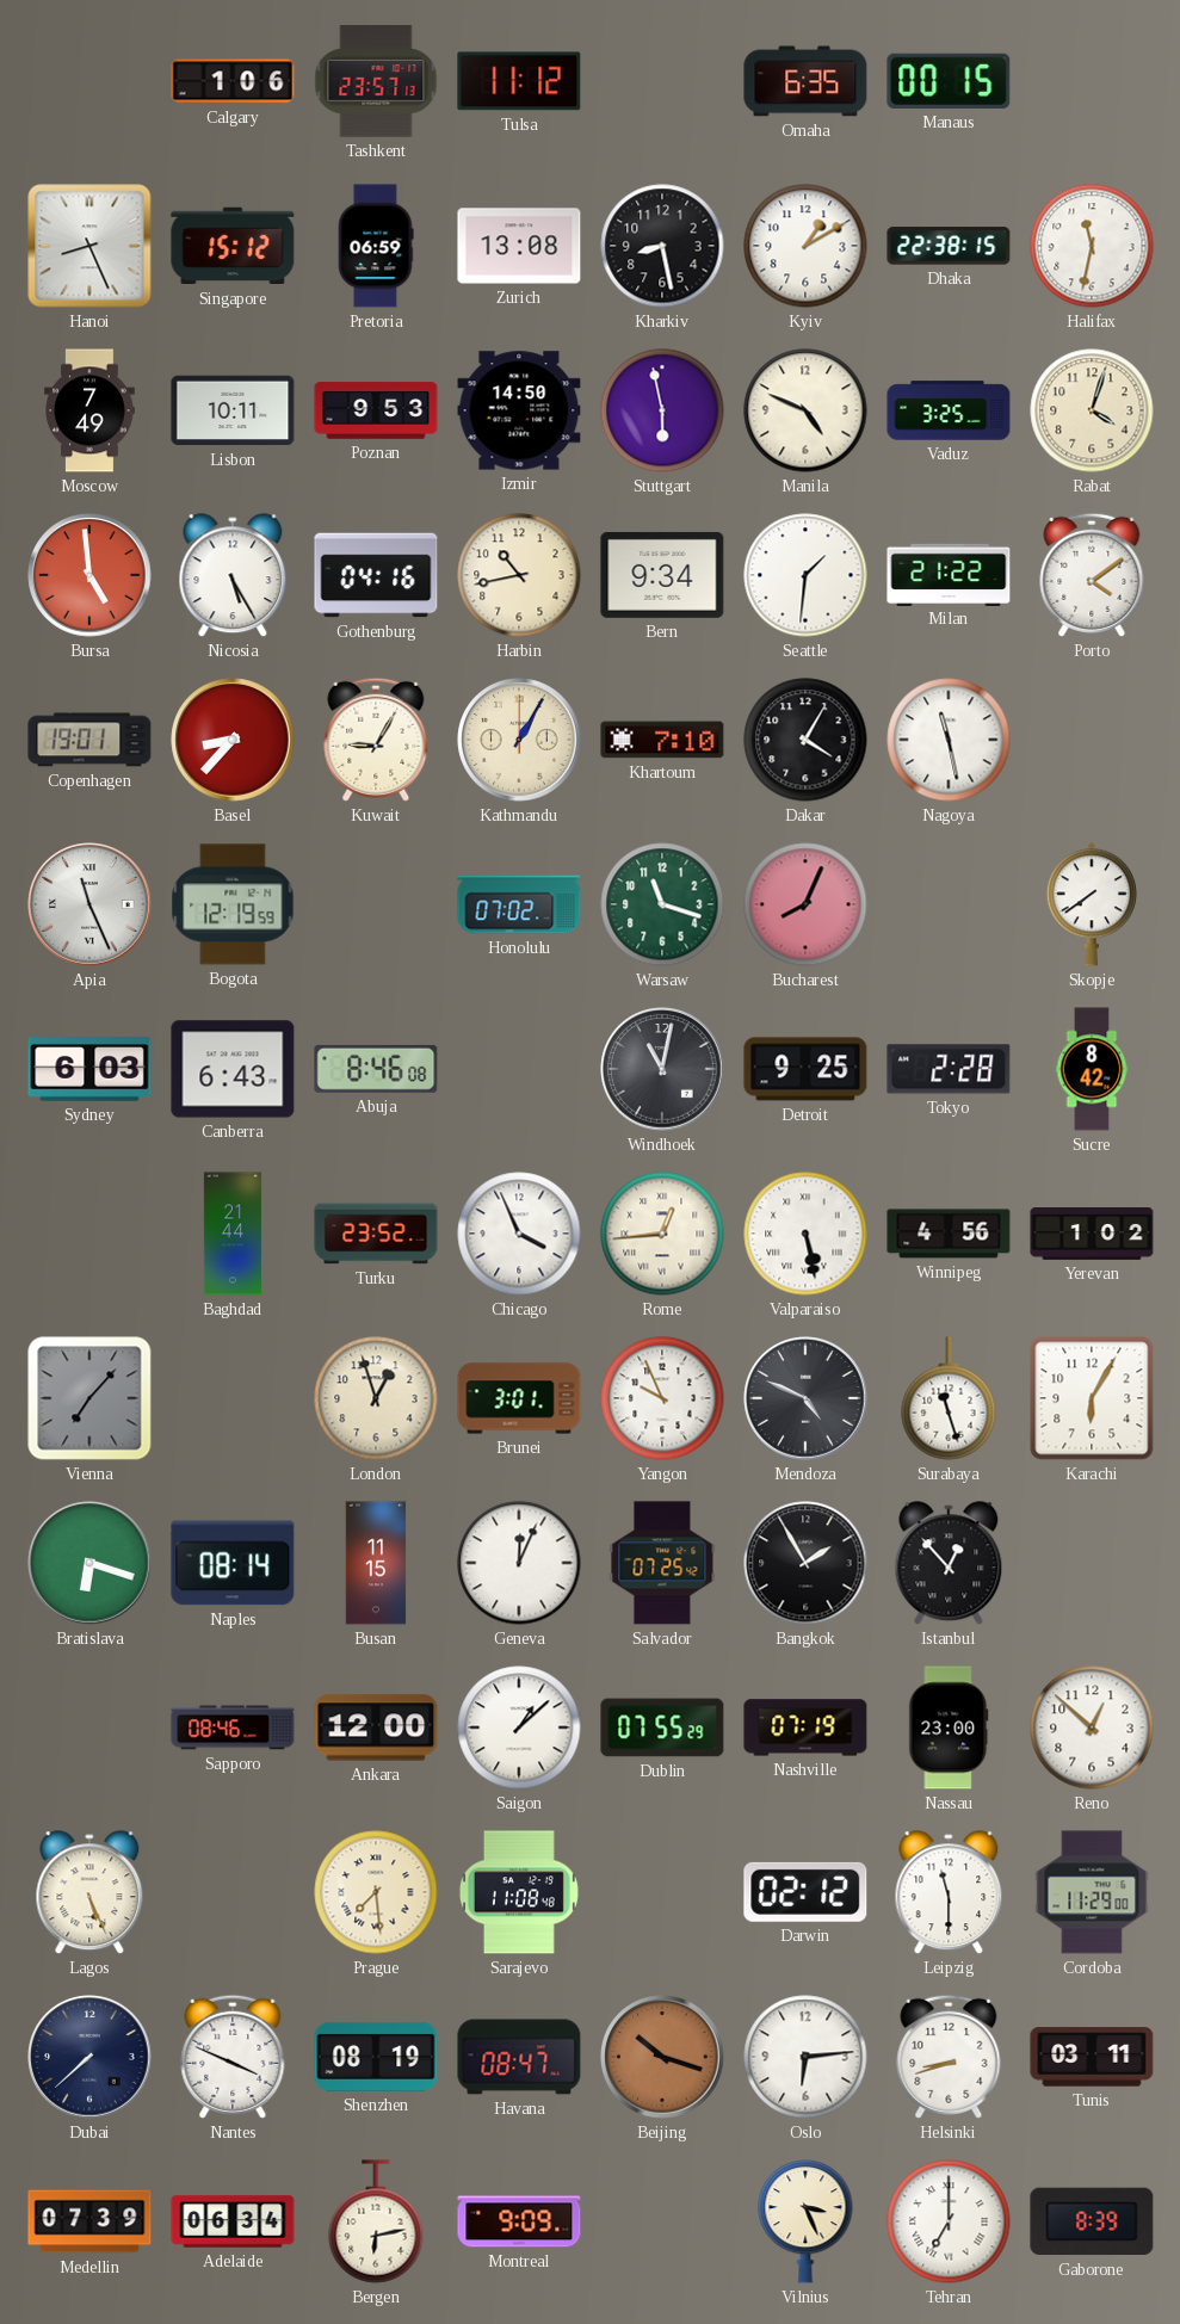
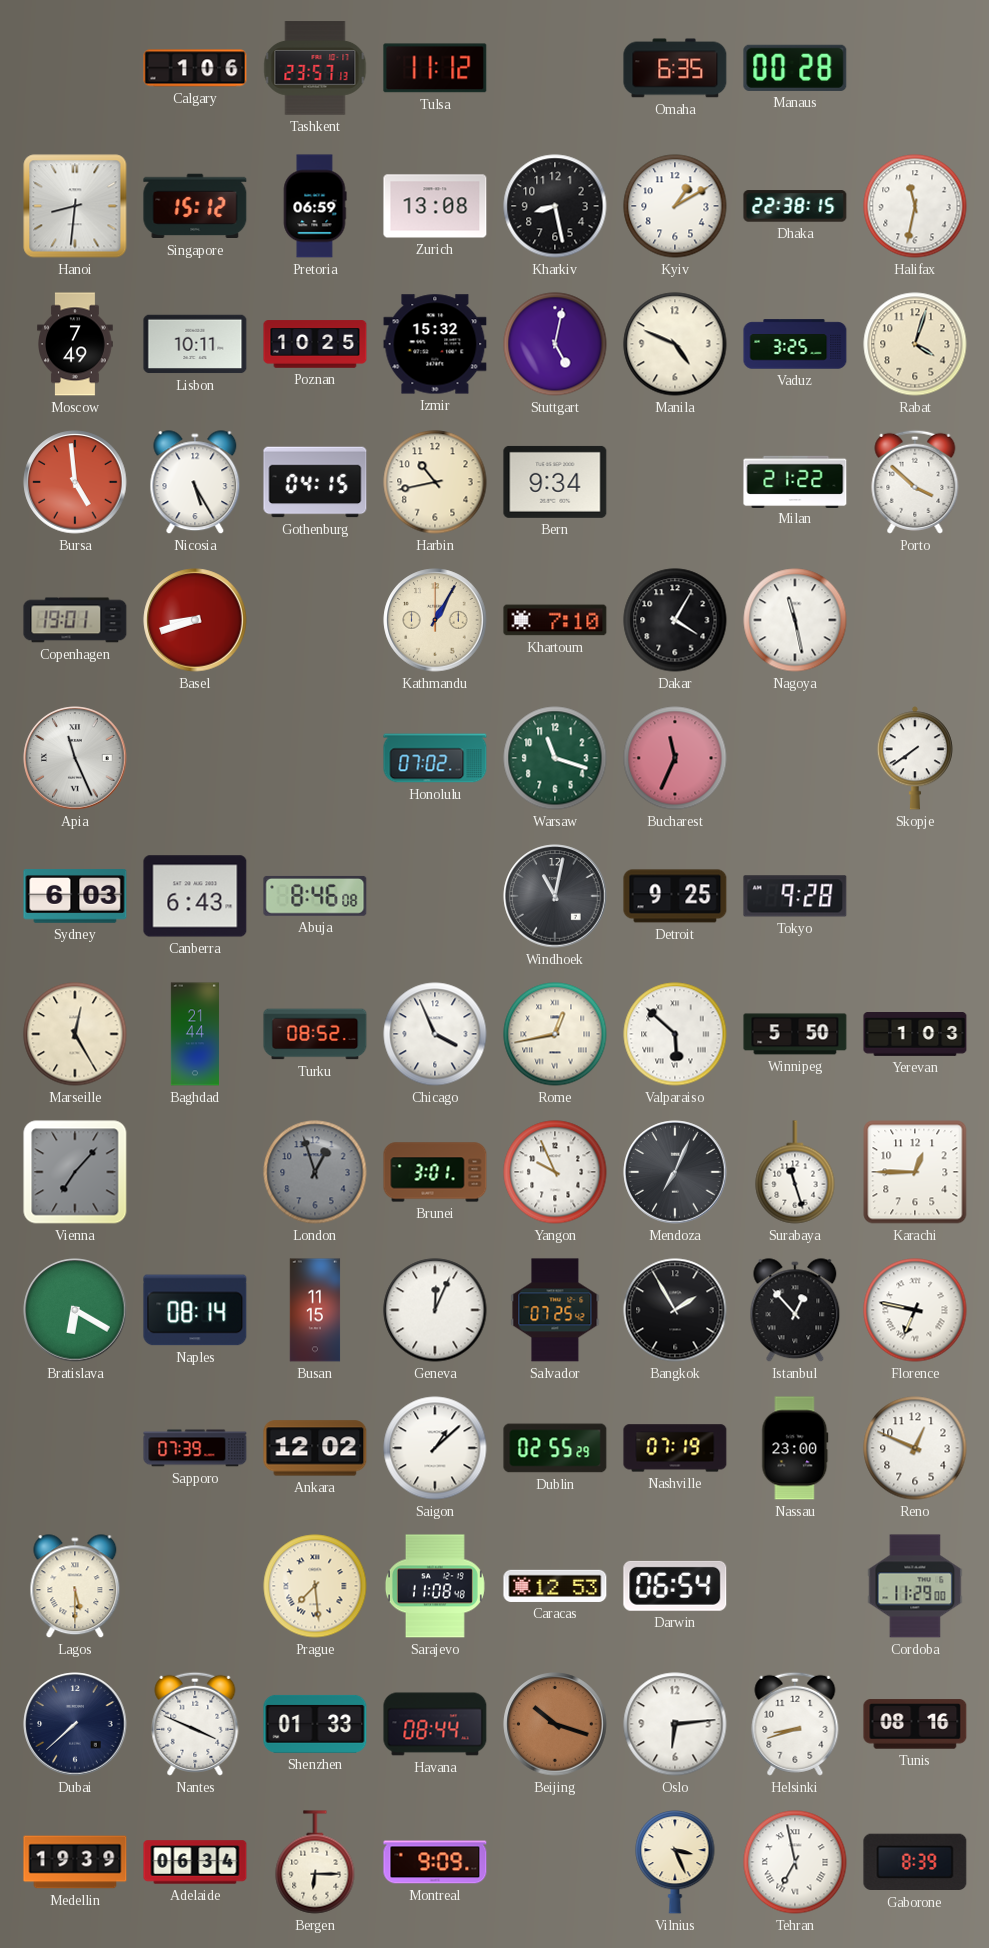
Manaus: 00:15 -> 00:28
Hanoi: 8:26 -> 8:31
Poznan: 9:53 -> 10:25
Izmir: 14:50 -> 15:32
Stuttgart: 5:58 -> 5:02
Gothenburg: 04:16 -> 04:15
Seattle: 1:31 -> none
Porto: 4:09 -> 3:52
Basel: 8:37 -> 8:42
Kuwait: 9:05 -> none
Bogota: 12:19 -> none
Bucharest: 8:04 -> 11:34
Tokyo: 2:28 -> 9:28
Sucre: 8:42 -> none
Marseille: none -> 12:25
Turku: 23:52 -> 08:52
Rome: 12:44 -> 12:43
Valparaiso: 5:28 -> 5:52
Winnipeg: 4:56 -> 5:50
Yerevan: 1:02 -> 1:03
London dial: cream -> grey
Mendoza: 4:49 -> 7:04
Karachi: 6:05 -> 12:45
Bratislava: 6:18 -> 6:20
Florence: none -> 6:47
Sapporo: 08:46 -> 07:39
Ankara: 12:00 -> 12:02
Dublin: 07:55 -> 02:55
Reno: 12:52 -> 12:49
Lagos: 5:26 -> 5:30
Caracas: none -> 12:53
Darwin: 02:12 -> 06:54
Leipzig: 11:30 -> none
Shenzhen: 08:19 -> 01:33
Havana: 08:47 -> 08:44
Tunis: 03:11 -> 08:16
Medellin: 07:39 -> 19:39
Bergen: 6:13 -> 6:15
Tehran: 7:00 -> 6:58
